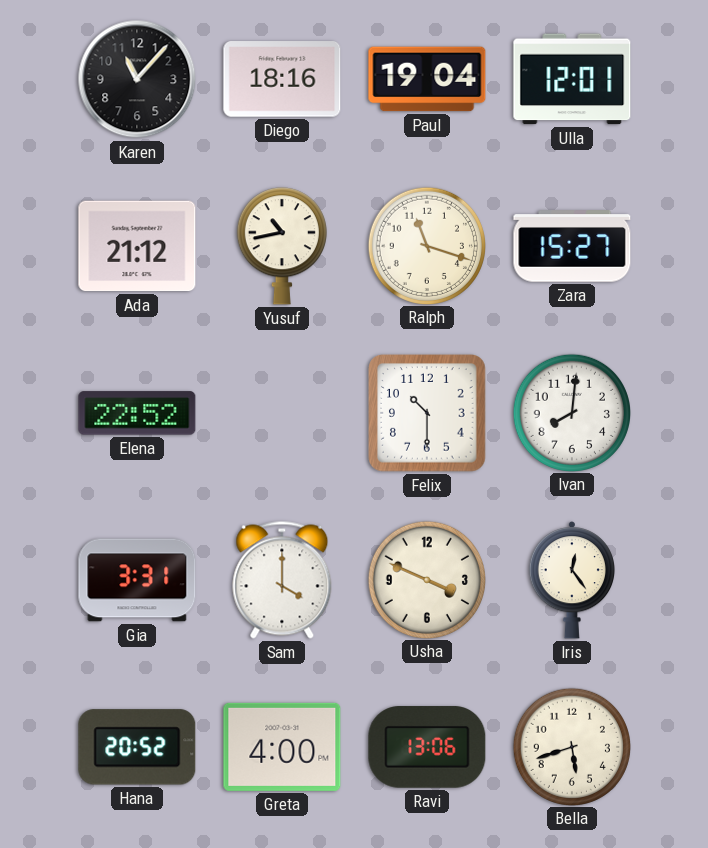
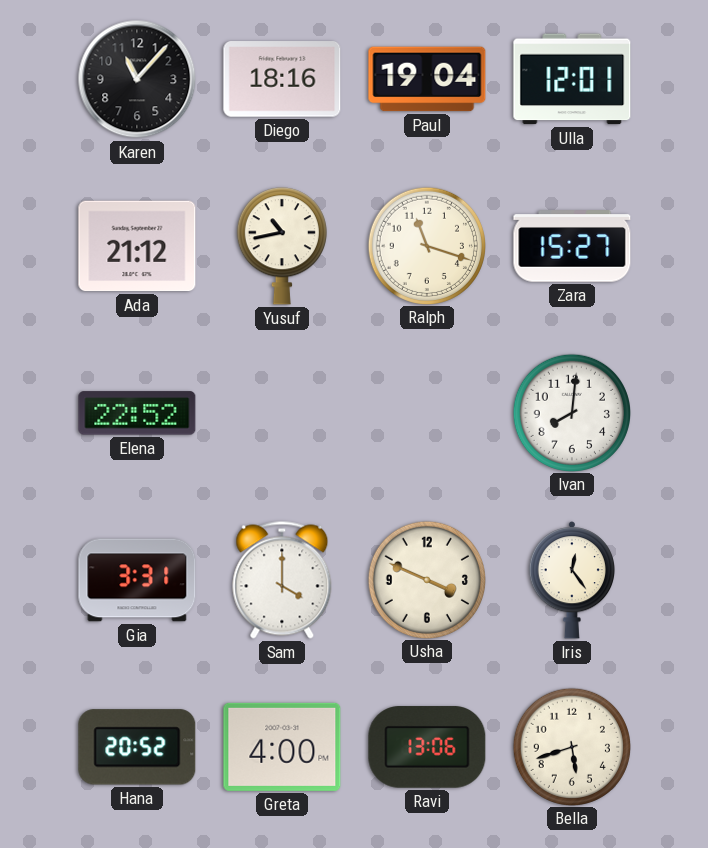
Felix: 10:30 -> none
